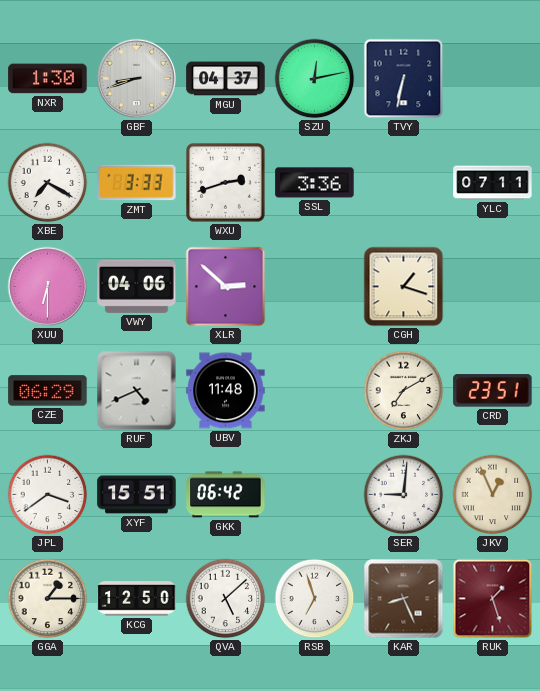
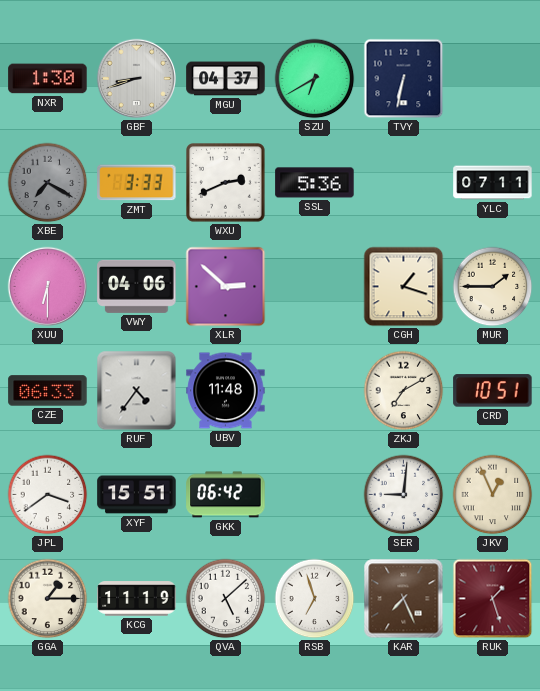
SZU: 12:13 -> 6:40
XBE dial: white -> grey
WXU: 2:42 -> 2:41
SSL: 3:36 -> 5:36
MUR: none -> 1:45
CZE: 06:29 -> 06:33
RUF: 4:41 -> 4:36
CRD: 23:51 -> 10:51
KCG: 12:50 -> 11:19
KAR: 8:26 -> 7:26
